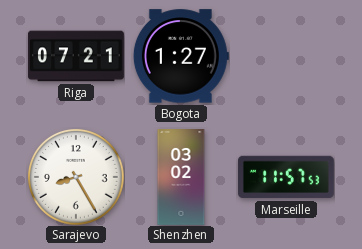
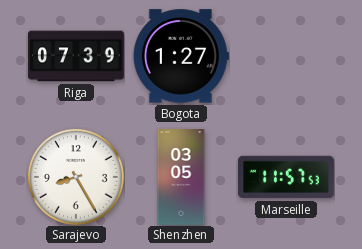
Riga: 07:21 -> 07:39
Shenzhen: 03:02 -> 03:05
